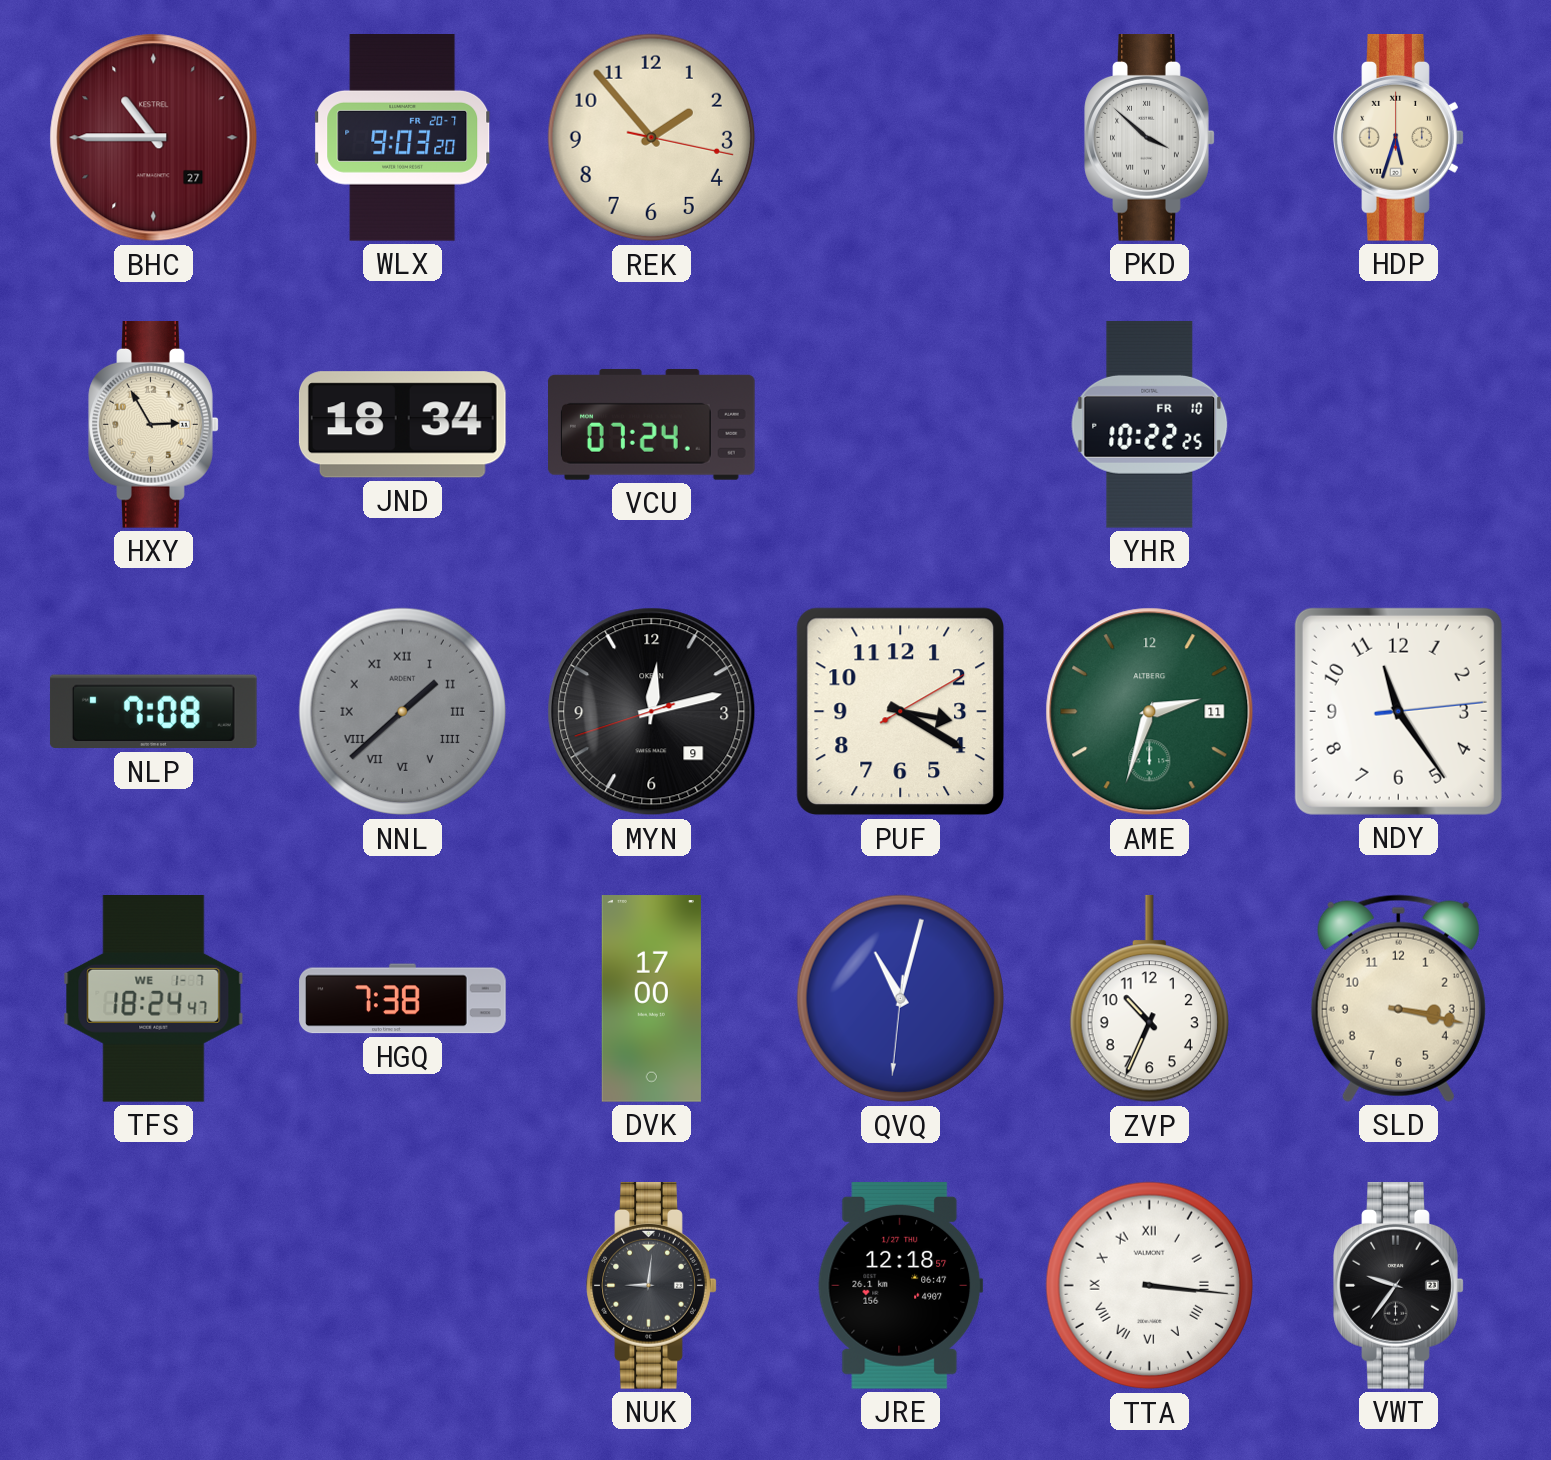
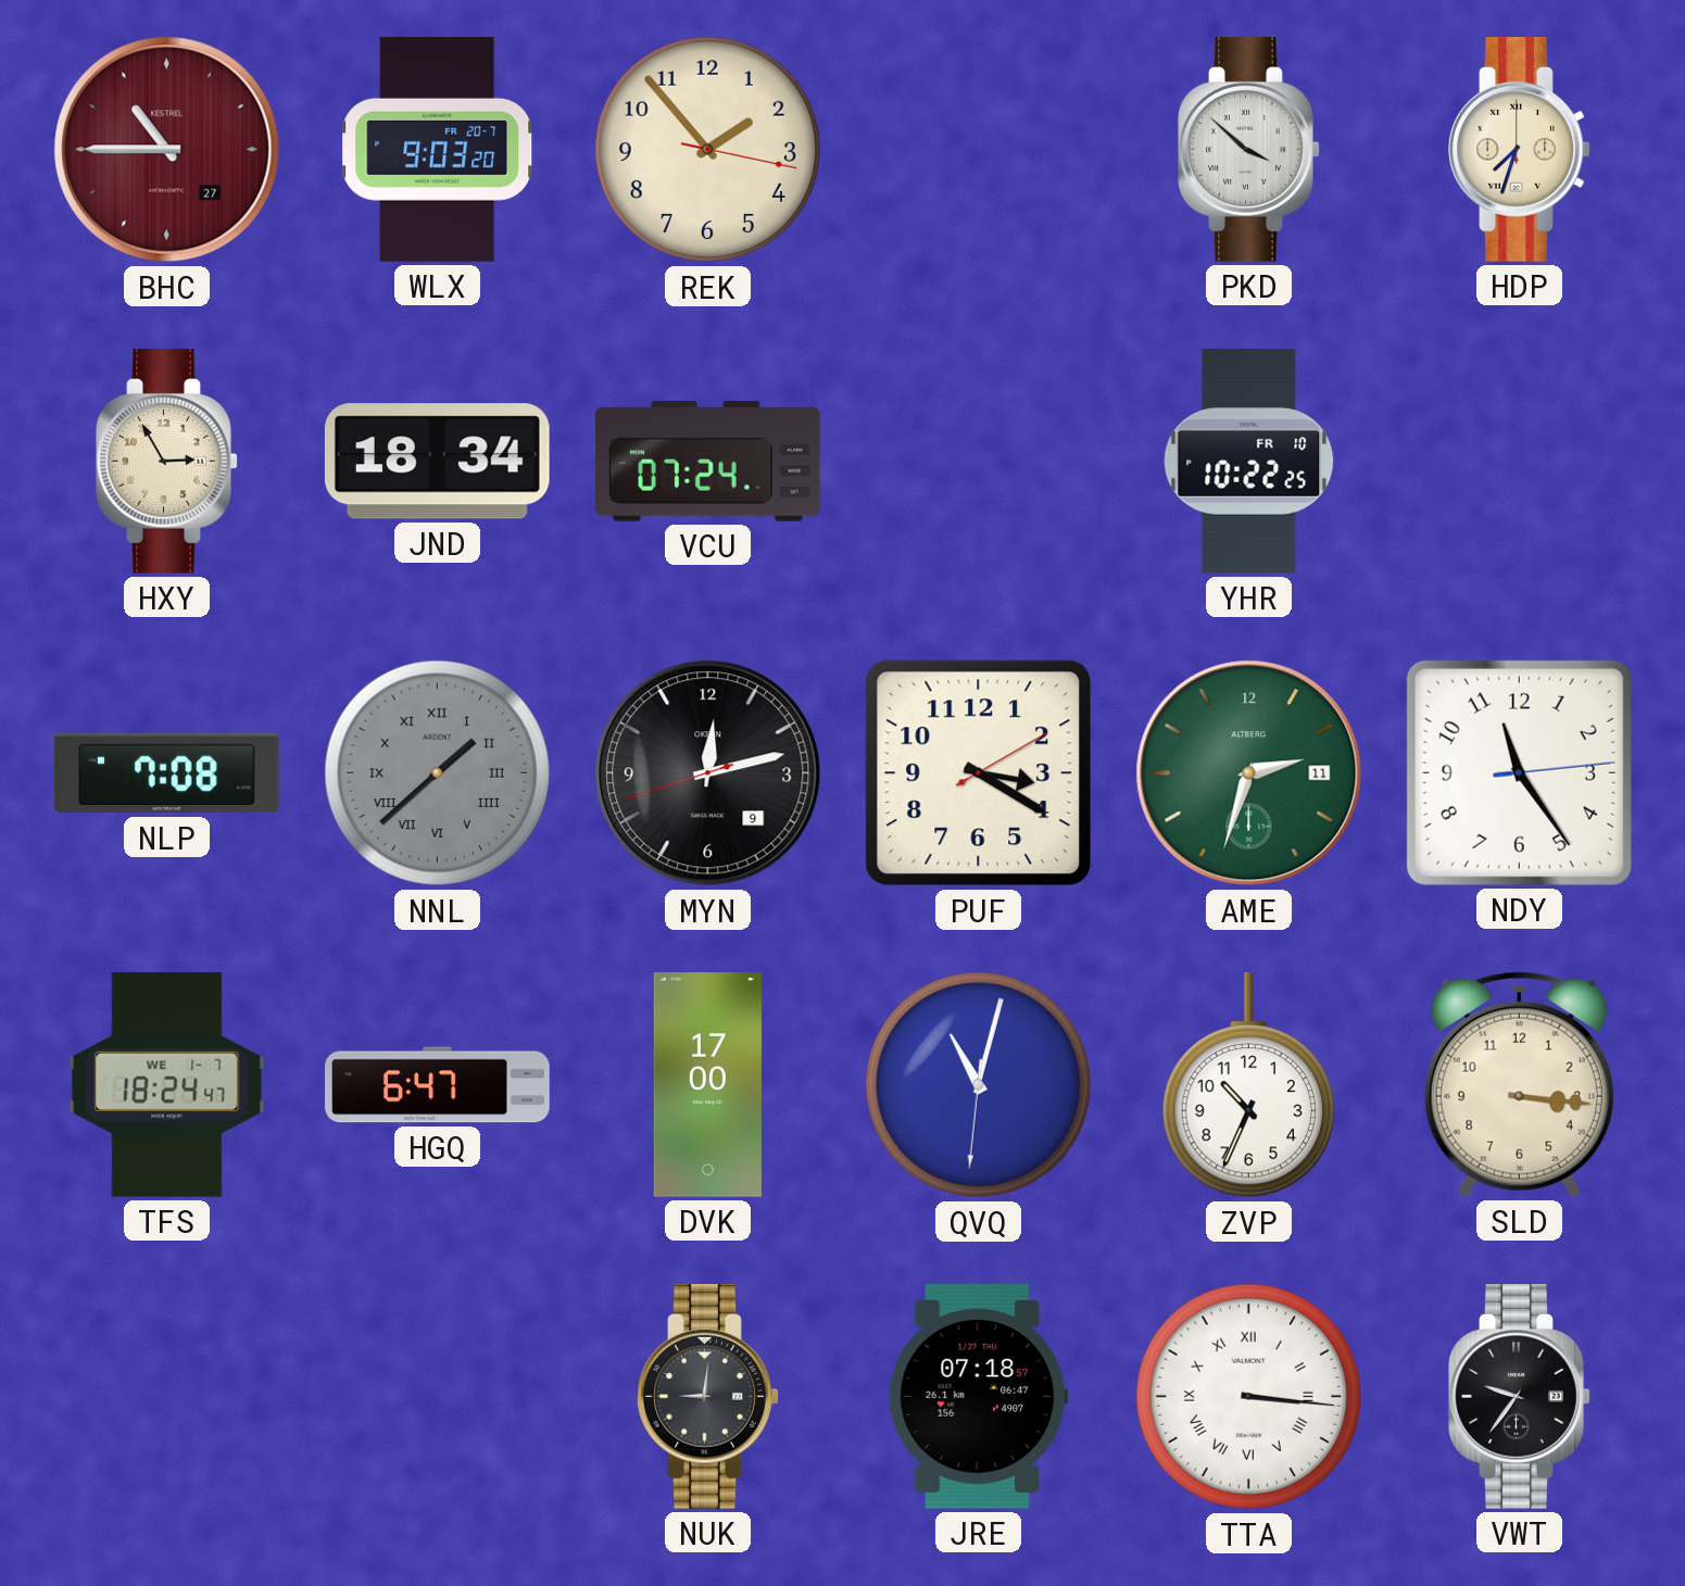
HDP: 5:33 -> 7:33
HGQ: 7:38 -> 6:47
SLD: 3:17 -> 3:16
JRE: 12:18 -> 07:18
